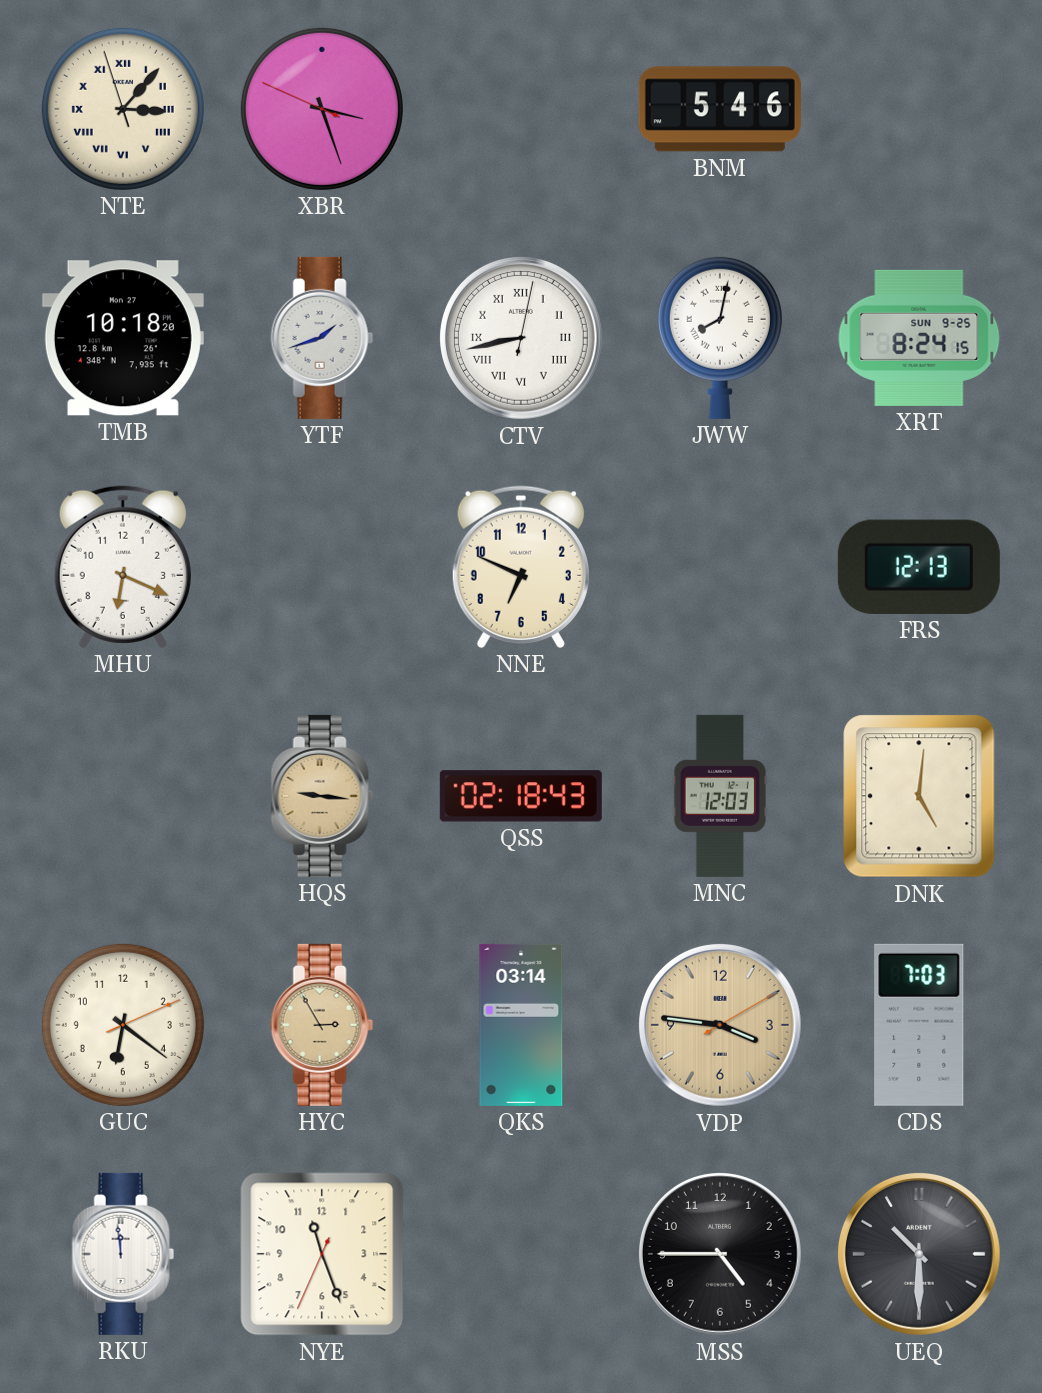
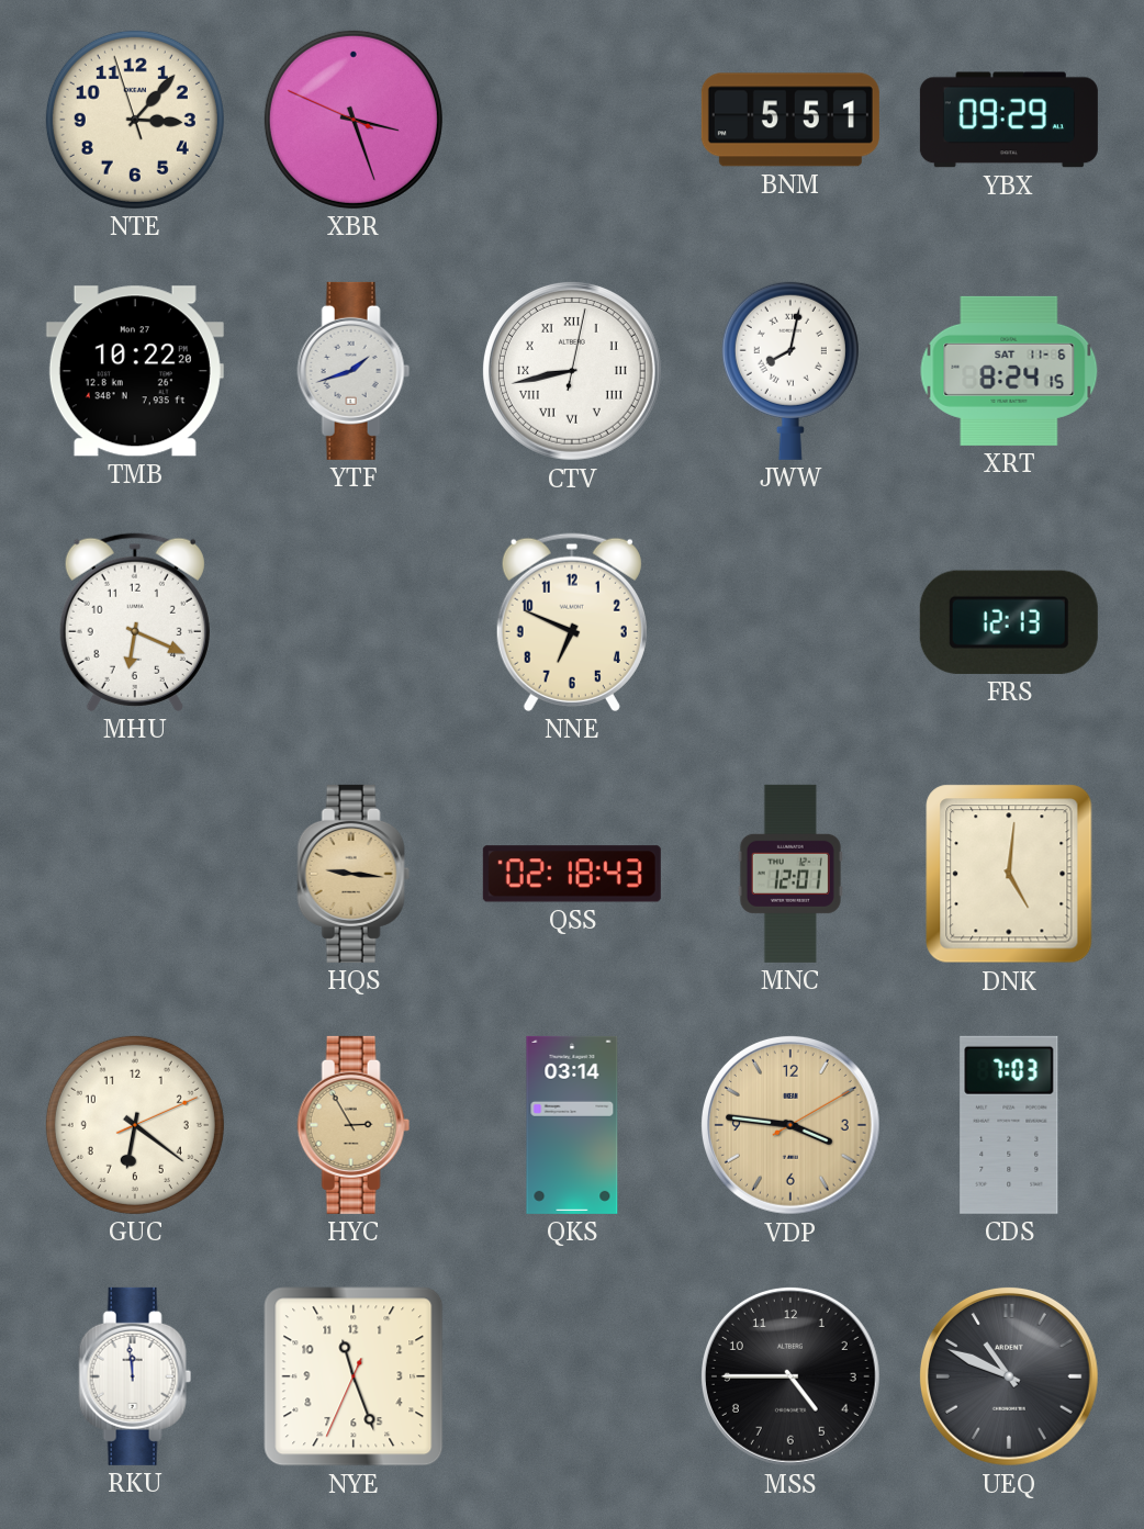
NTE numerals: Roman -> Arabic
BNM: 5:46 -> 5:51
YBX: none -> 09:29
TMB: 10:18 -> 10:22
XRT date: SUN 9-25 -> SAT 11-6
MNC: 12:03 -> 12:01
UEQ: 10:30 -> 10:49
